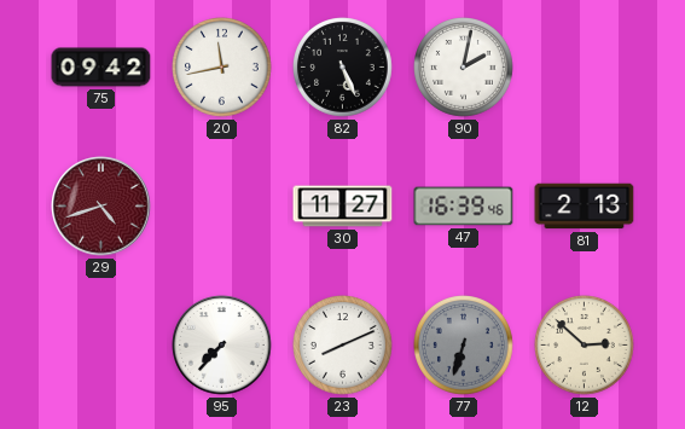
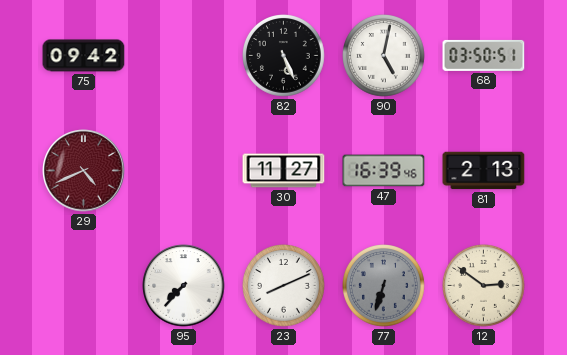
20: 11:43 -> none
90: 2:02 -> 5:02
68: none -> 03:50
29: 4:42 -> 4:41
12: 2:52 -> 2:51
